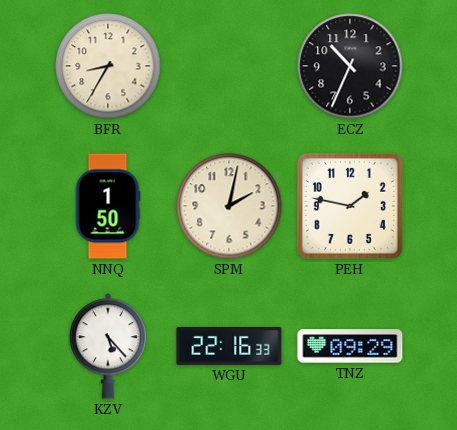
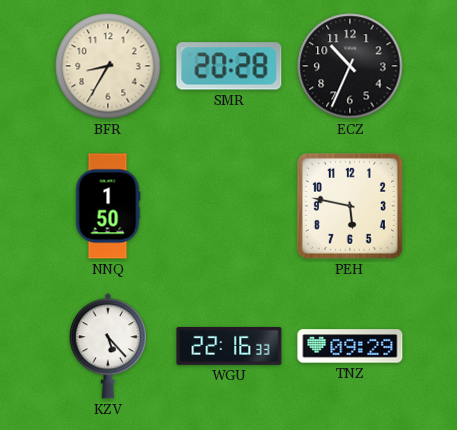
SMR: none -> 20:28
SPM: 2:02 -> none
PEH: 1:47 -> 5:47
